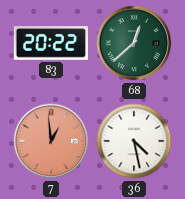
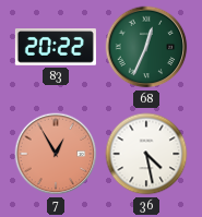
68: 12:38 -> 12:34
7: 12:59 -> 12:55
